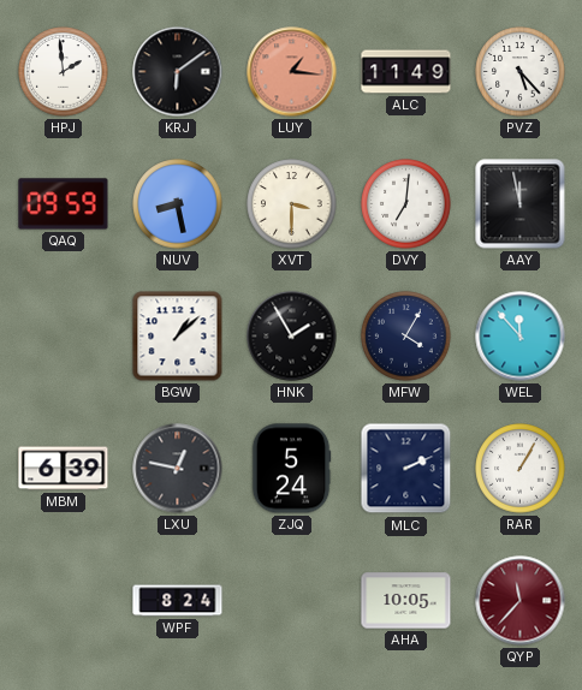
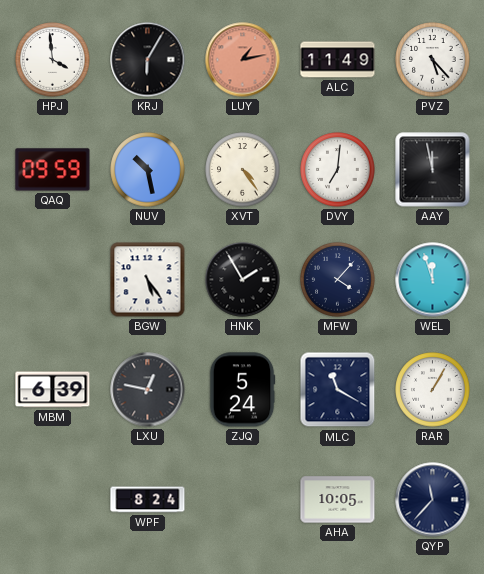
HPJ: 1:59 -> 3:59
KRJ: 6:09 -> 6:05
LUY: 1:16 -> 1:13
NUV: 8:28 -> 10:28
XVT: 3:30 -> 4:24
BGW: 1:08 -> 5:24
MFW: 4:05 -> 4:07
WEL: 11:53 -> 11:57
MLC: 2:11 -> 11:20
QYP dial: burgundy -> navy
